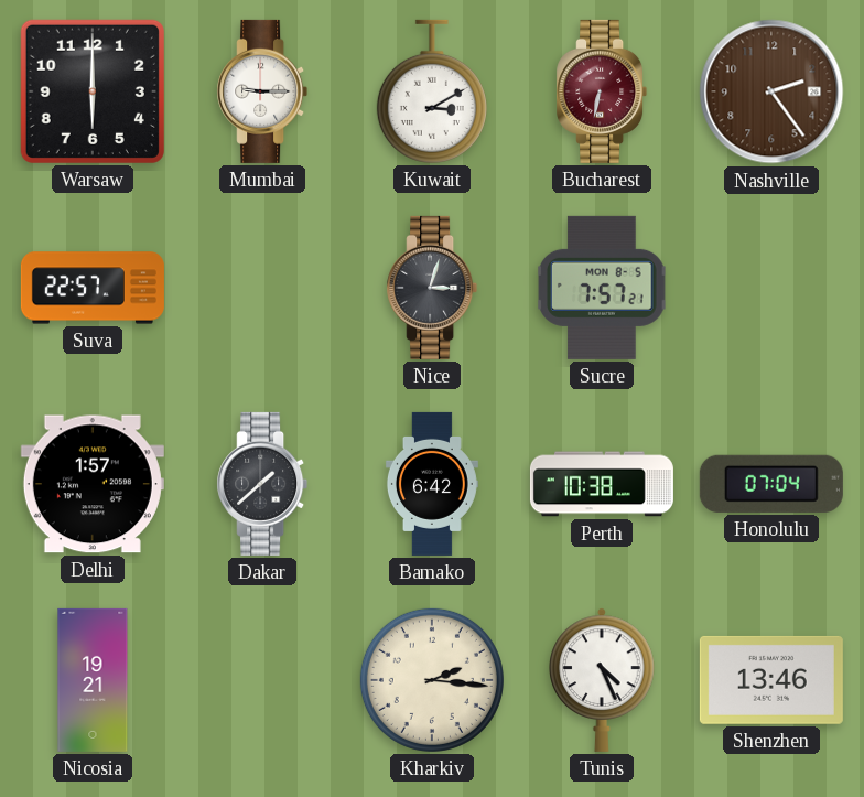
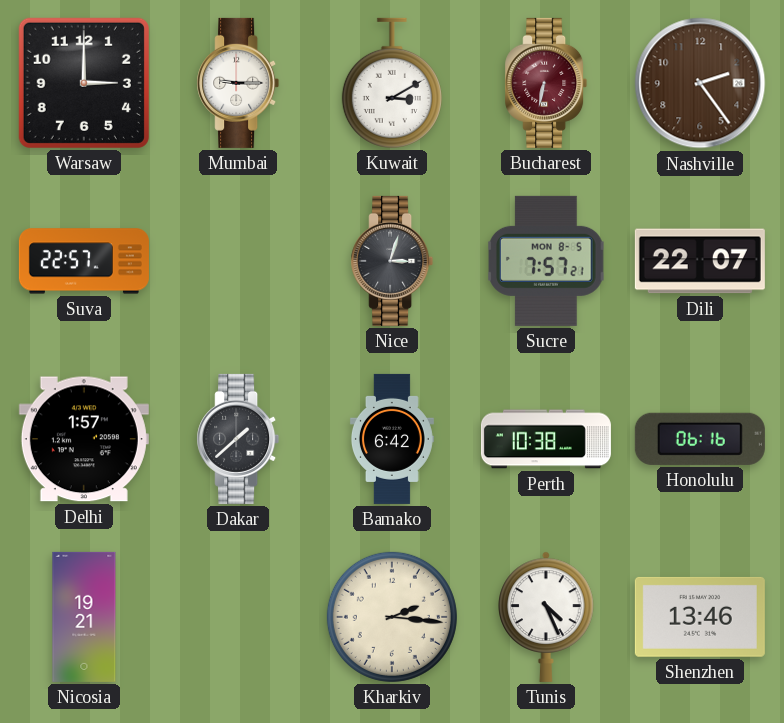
Warsaw: 6:00 -> 3:00
Dili: none -> 22:07
Honolulu: 07:04 -> 06:16
